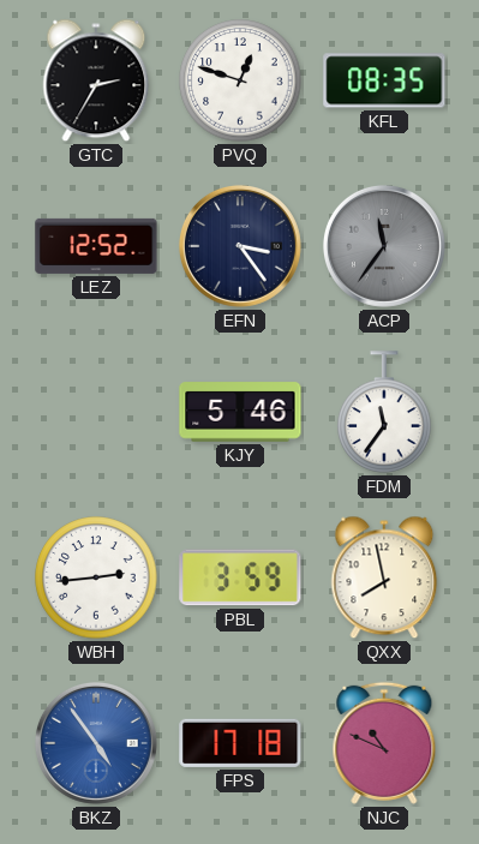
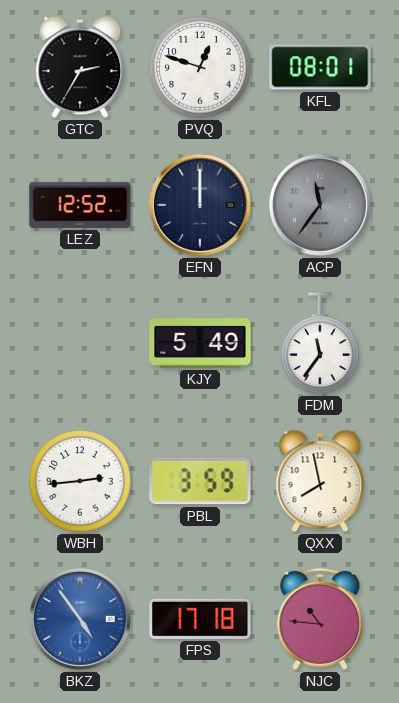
KFL: 08:35 -> 08:01
EFN: 3:24 -> 12:00
KJY: 5:46 -> 5:49
NJC: 10:49 -> 10:46
